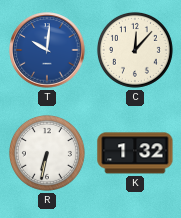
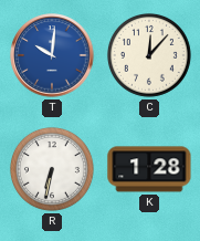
K: 1:32 -> 1:28
